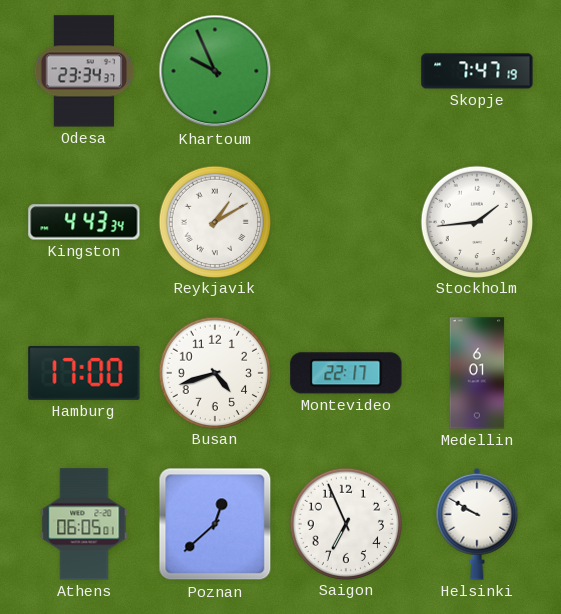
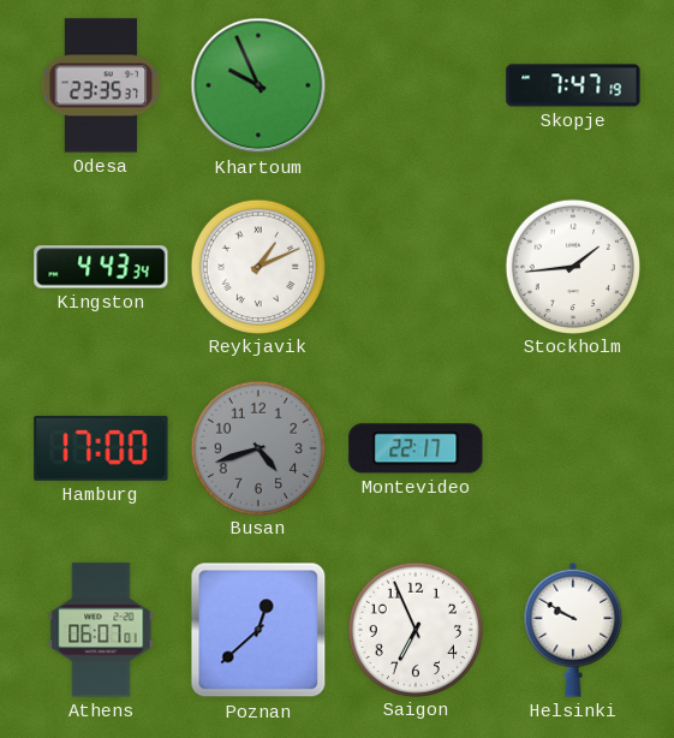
Odesa: 23:34 -> 23:35
Reykjavik: 1:10 -> 1:11
Busan dial: white -> grey
Medellin: 6:01 -> none
Athens: 06:05 -> 06:07
